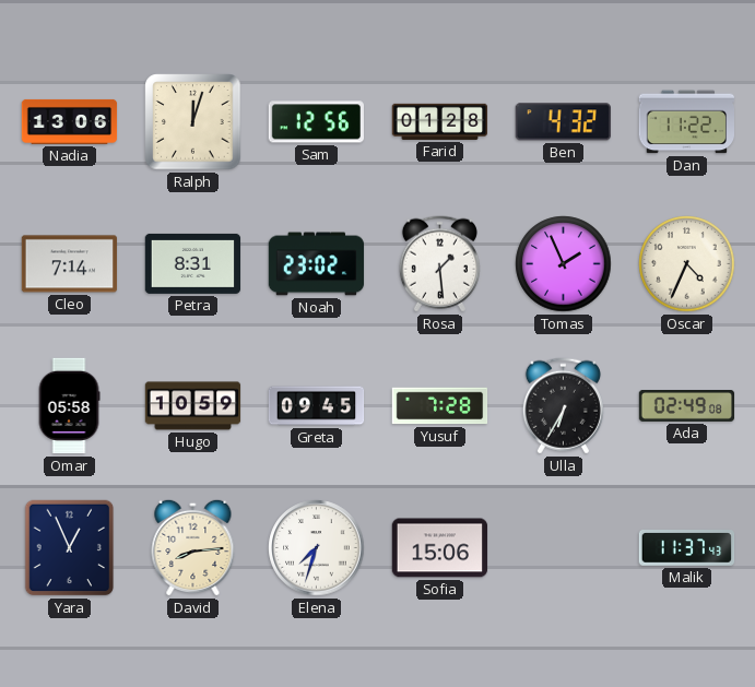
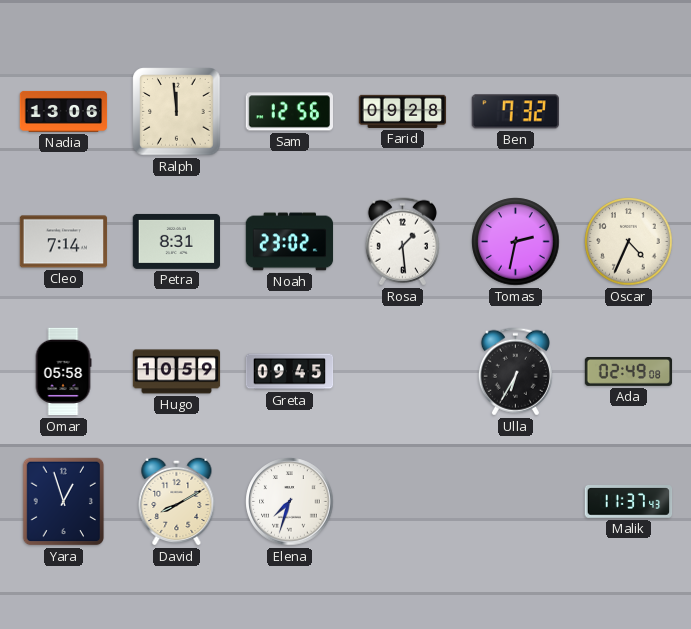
Ralph: 12:03 -> 11:59
Farid: 01:28 -> 09:28
Ben: 4:32 -> 7:32
Dan: 11:22 -> none
Tomas: 1:56 -> 2:32
Yusuf: 7:28 -> none
Yara: 12:56 -> 12:57
David: 8:14 -> 8:10
Sofia: 15:06 -> none
